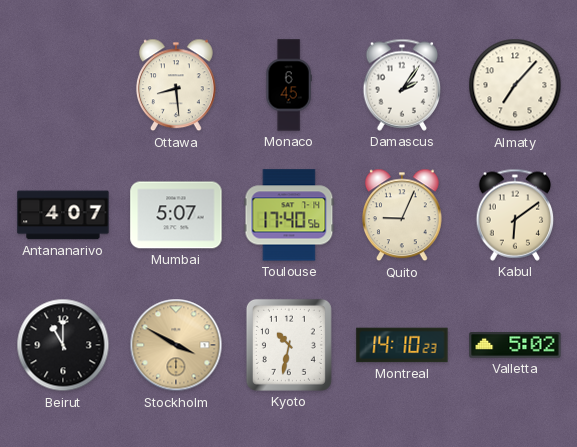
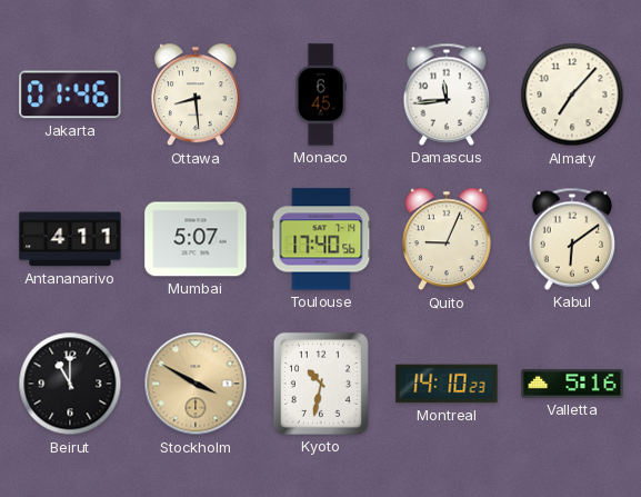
Jakarta: none -> 01:46
Damascus: 2:06 -> 11:44
Antananarivo: 4:07 -> 4:11
Valletta: 5:02 -> 5:16
